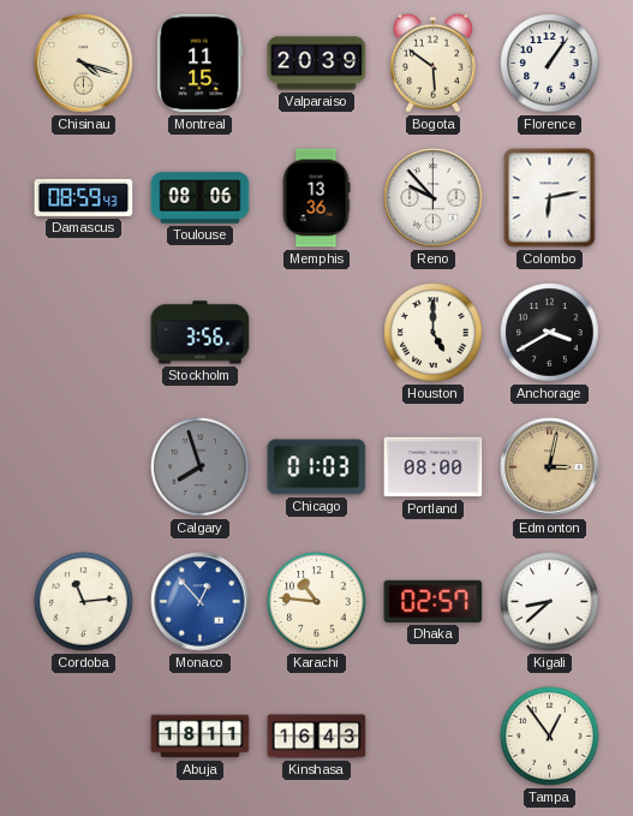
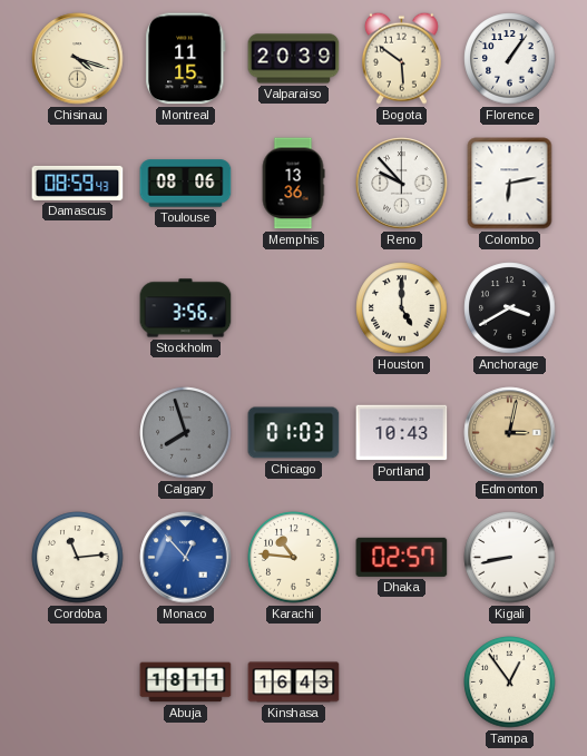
Portland: 08:00 -> 10:43
Kigali: 8:38 -> 8:43
